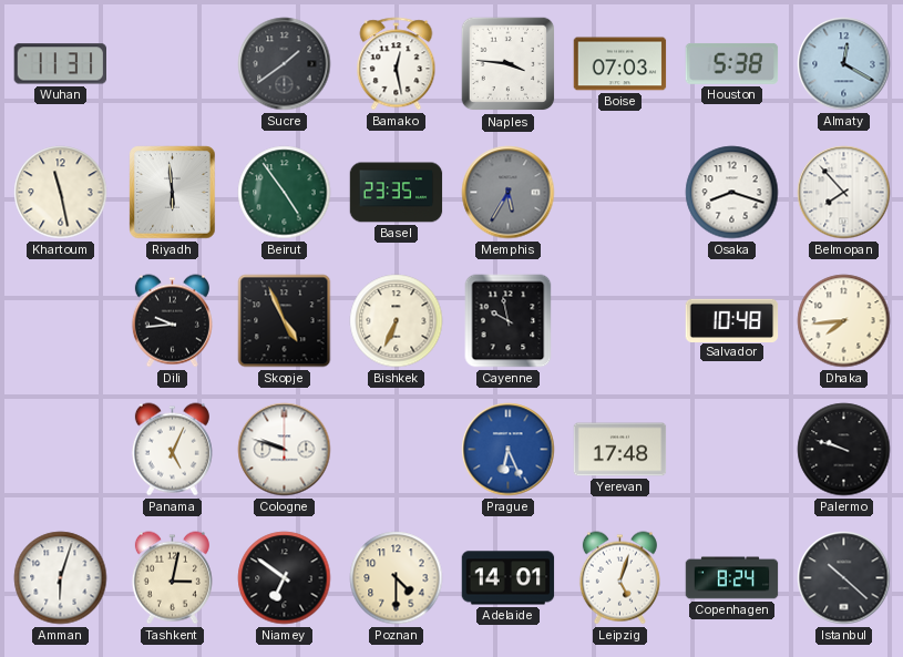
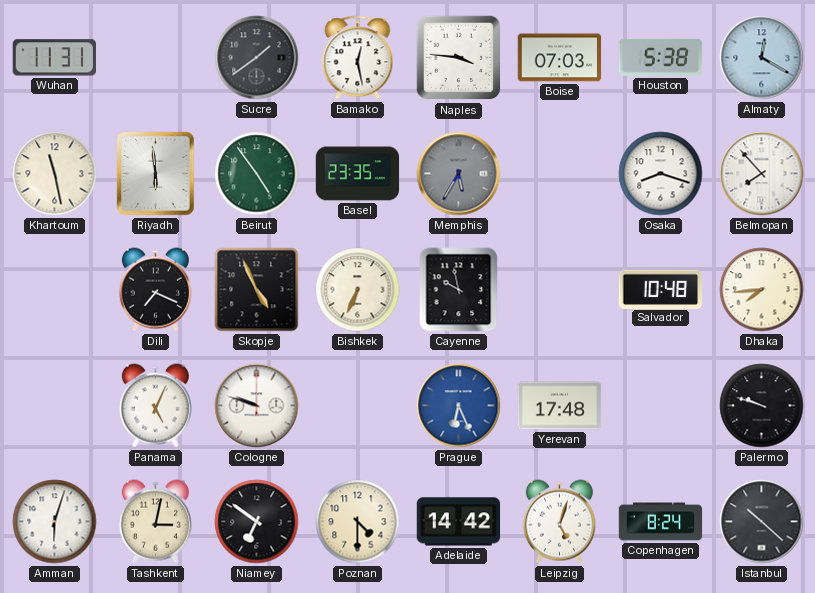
Dili: 9:44 -> 7:19
Adelaide: 14:01 -> 14:42
